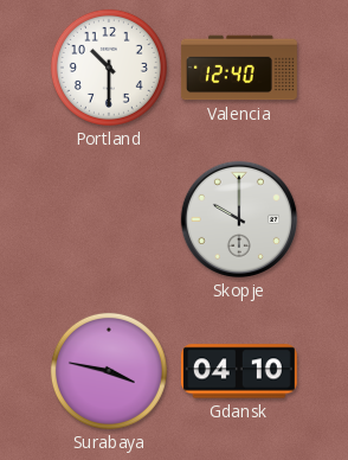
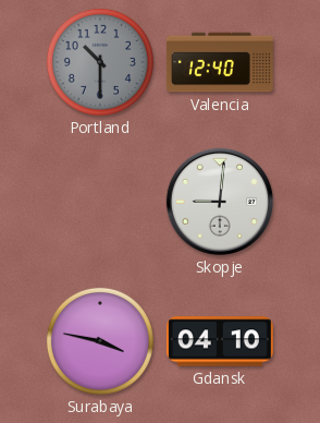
Portland dial: white -> grey
Skopje: 10:00 -> 9:01
